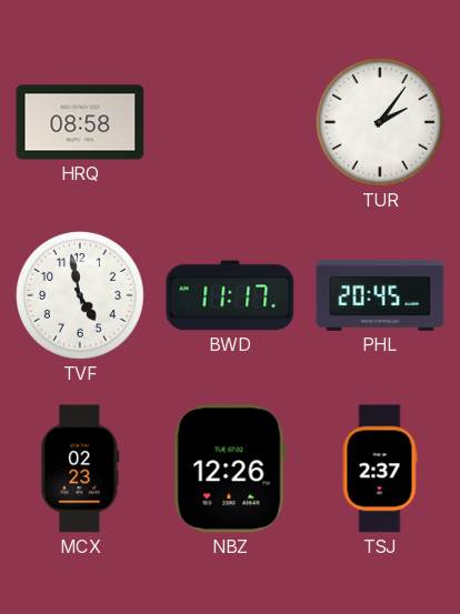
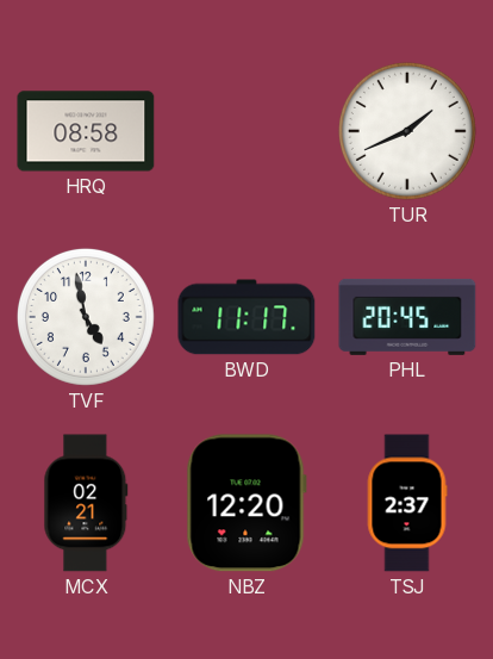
TUR: 2:06 -> 1:41
MCX: 02:23 -> 02:21
NBZ: 12:26 -> 12:20
